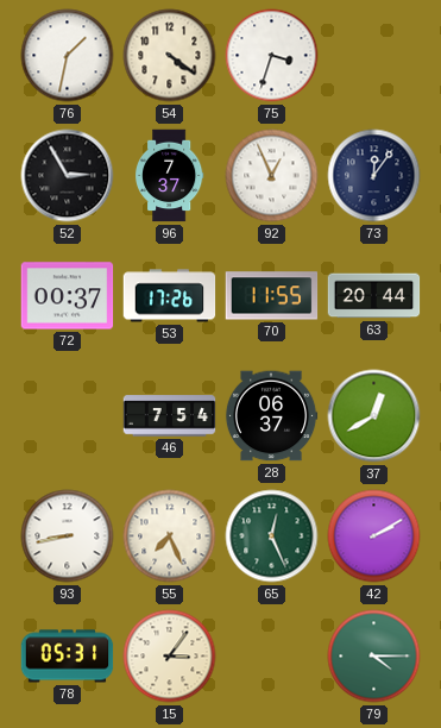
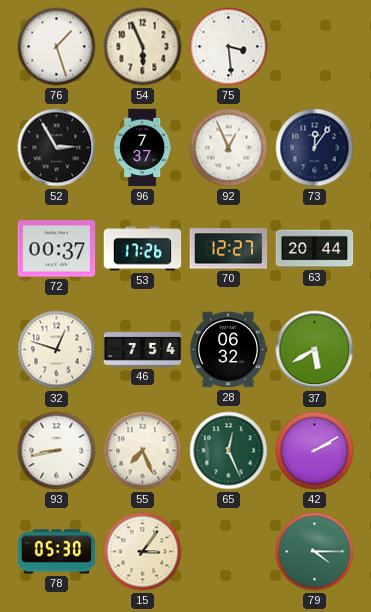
76: 1:32 -> 1:27
54: 4:21 -> 5:56
75: 3:33 -> 3:29
70: 11:55 -> 12:27
32: none -> 12:48
28: 06:37 -> 06:32
37: 12:40 -> 5:40
78: 05:31 -> 05:30
